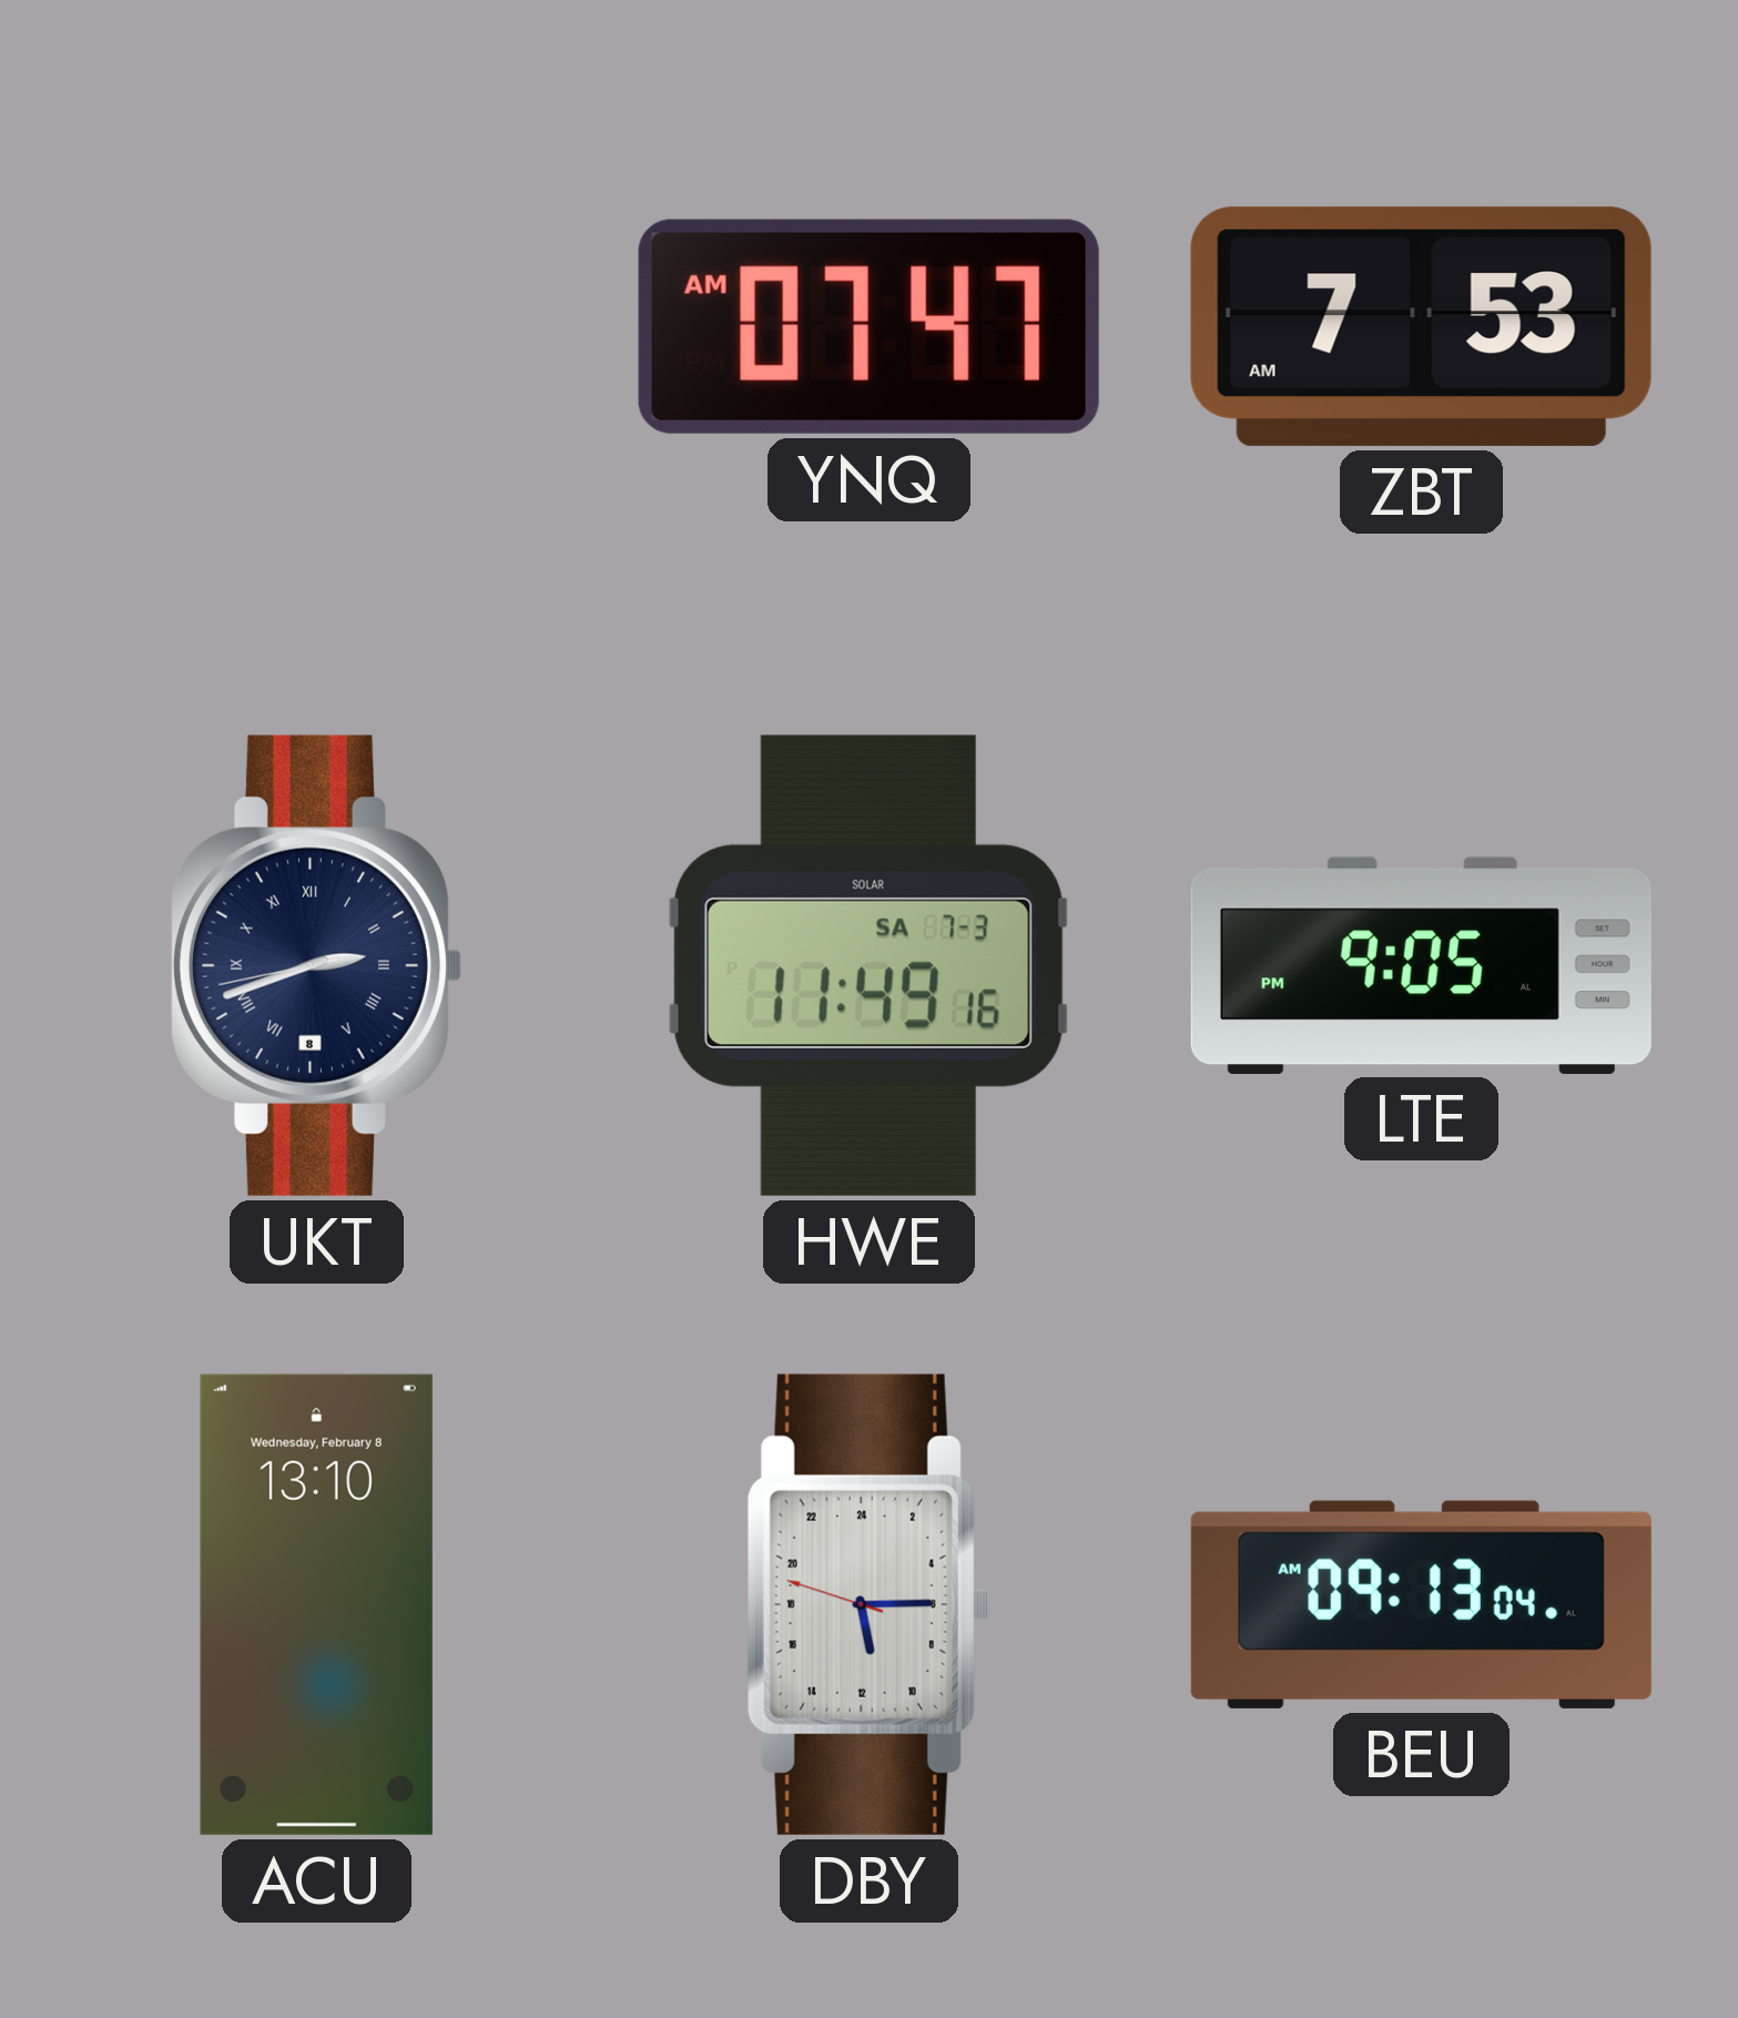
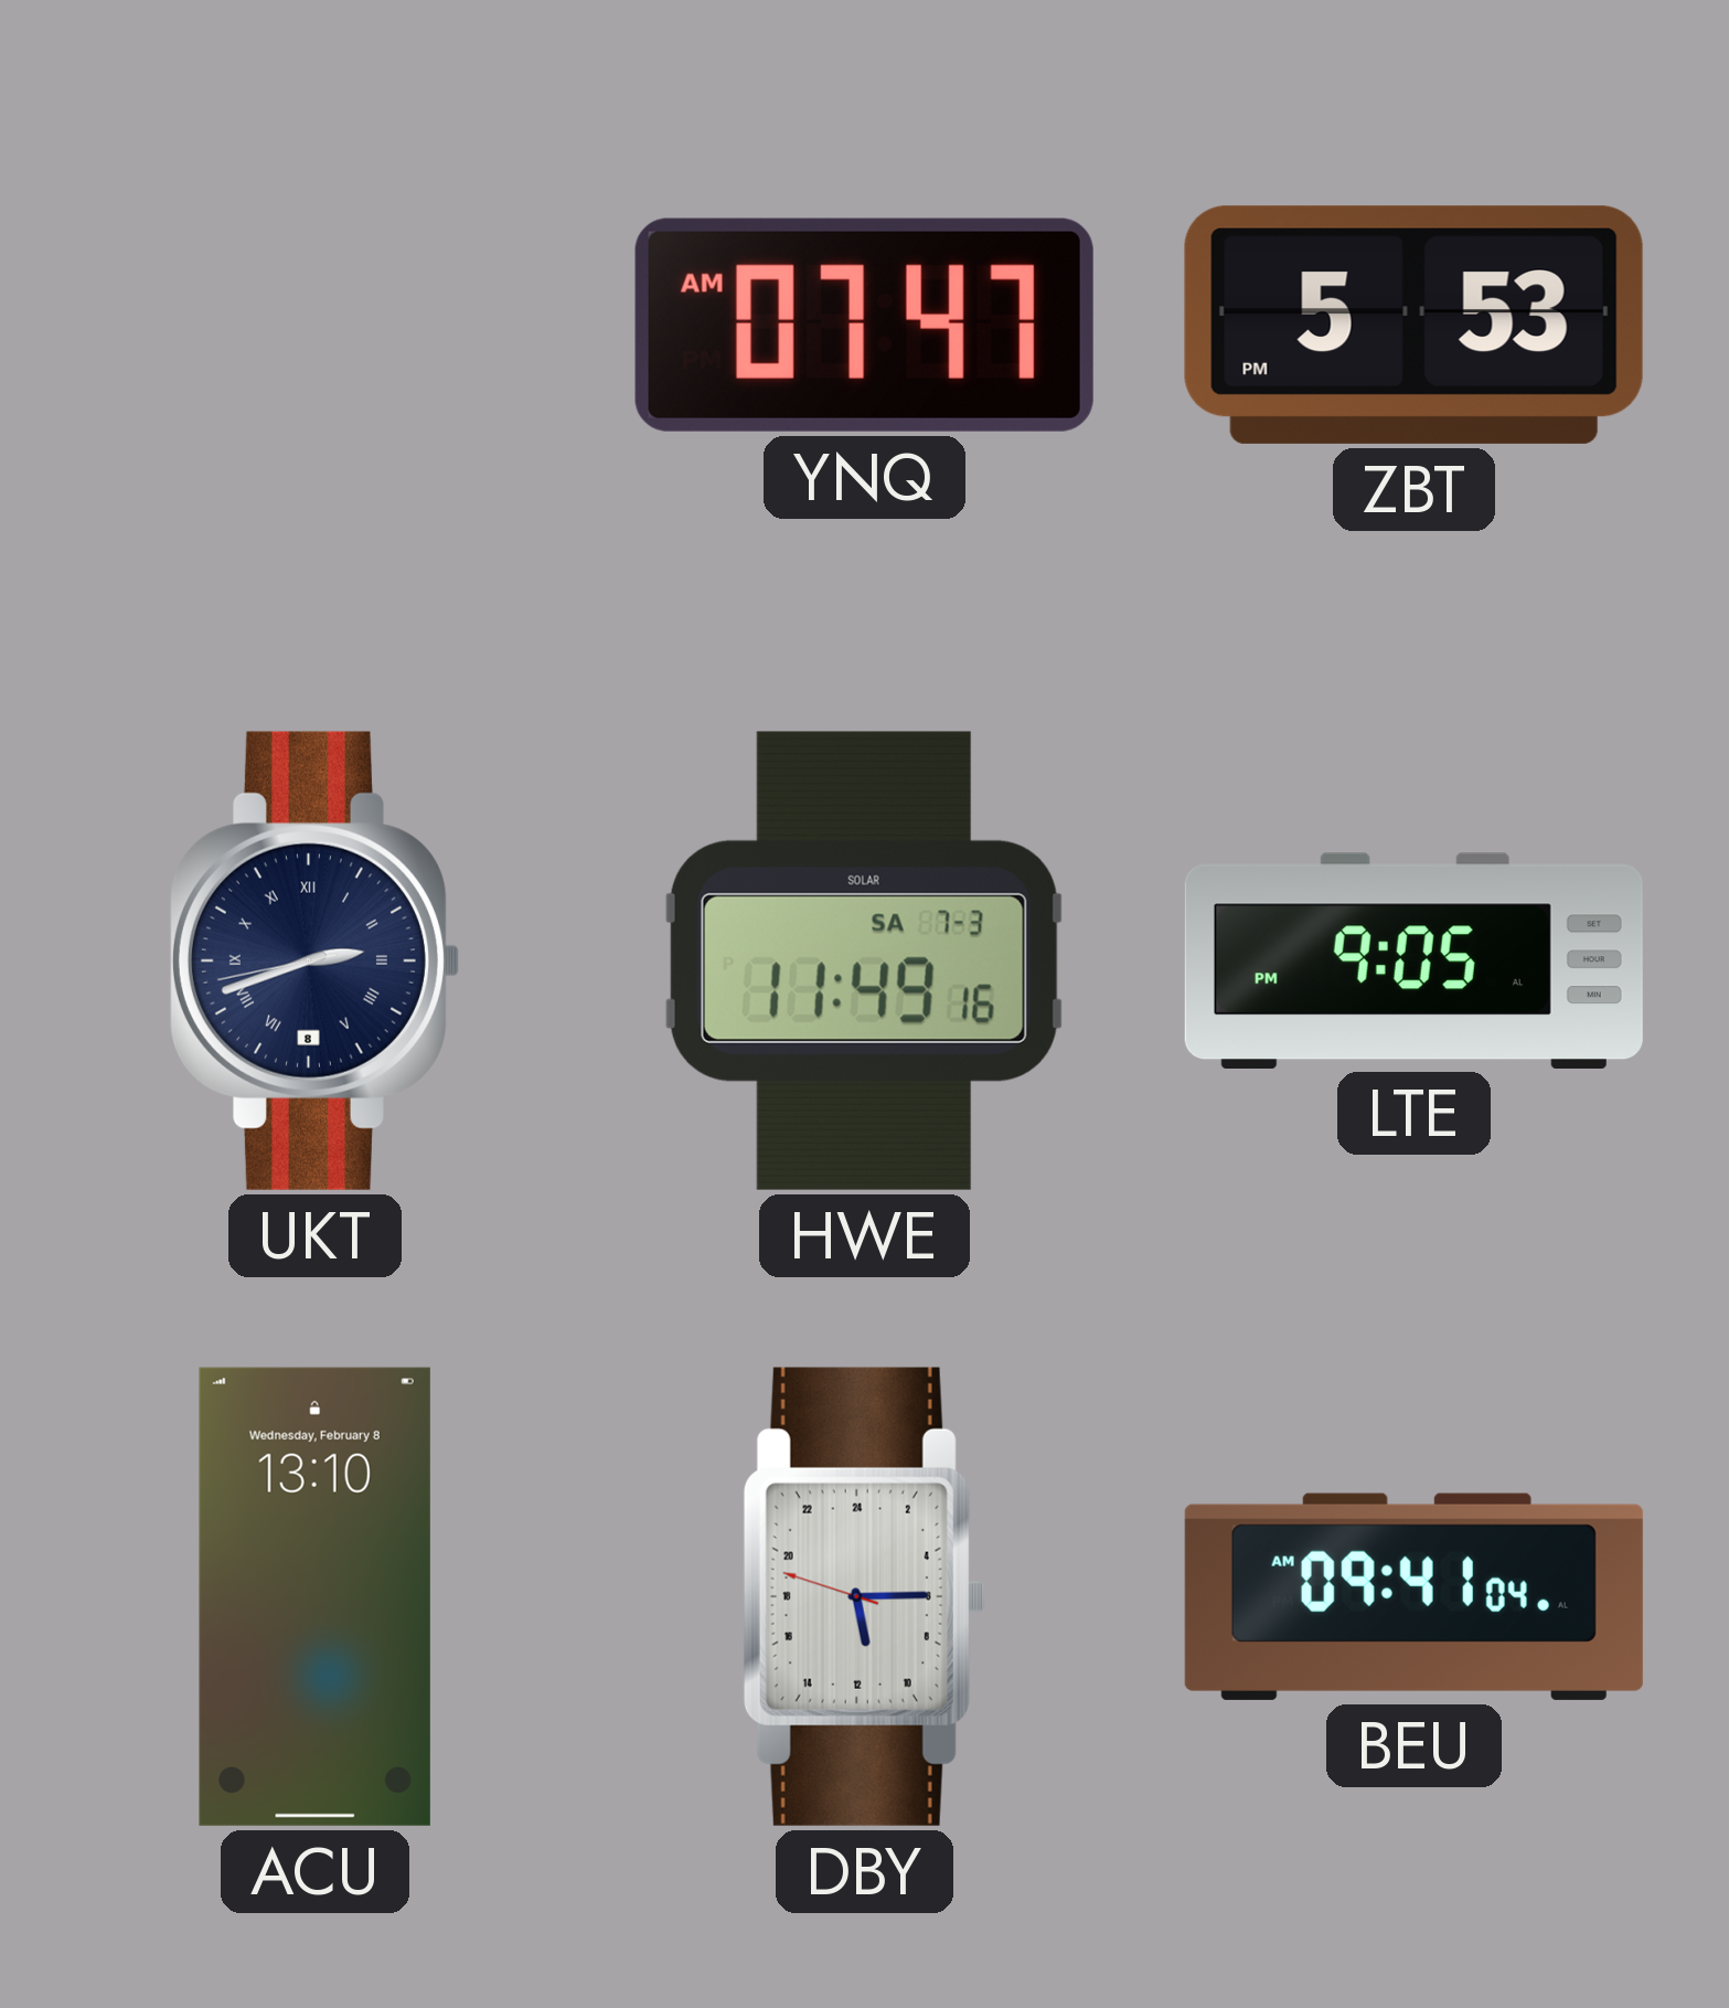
ZBT: 7:53 -> 5:53
BEU: 09:13 -> 09:41
